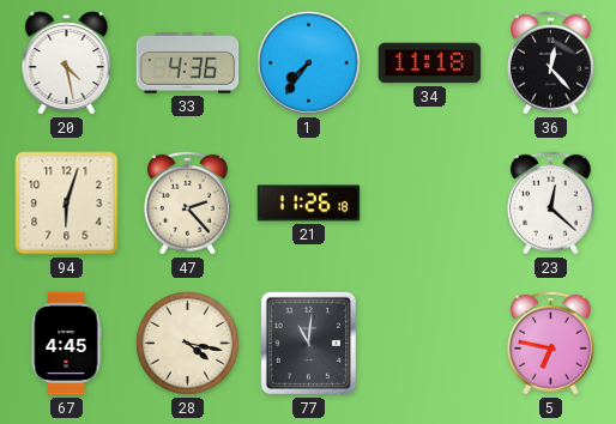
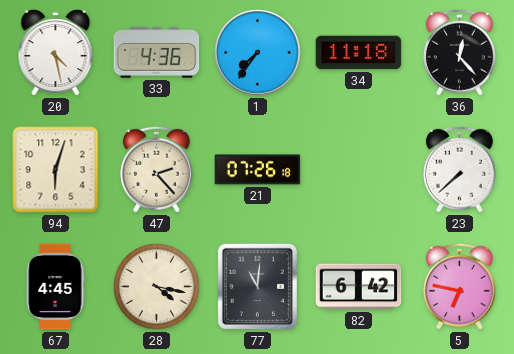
21: 11:26 -> 07:26
23: 12:22 -> 7:38
82: none -> 6:42
